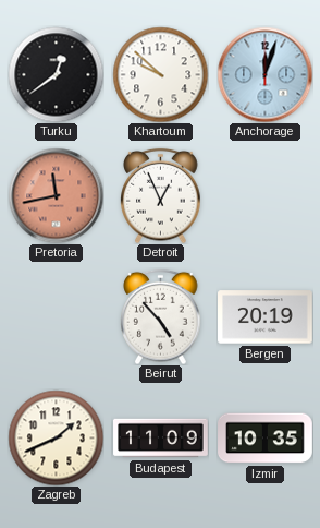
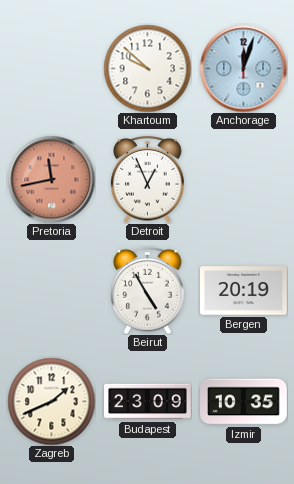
Turku: 12:39 -> none
Beirut: 4:53 -> 4:55
Budapest: 11:09 -> 23:09
